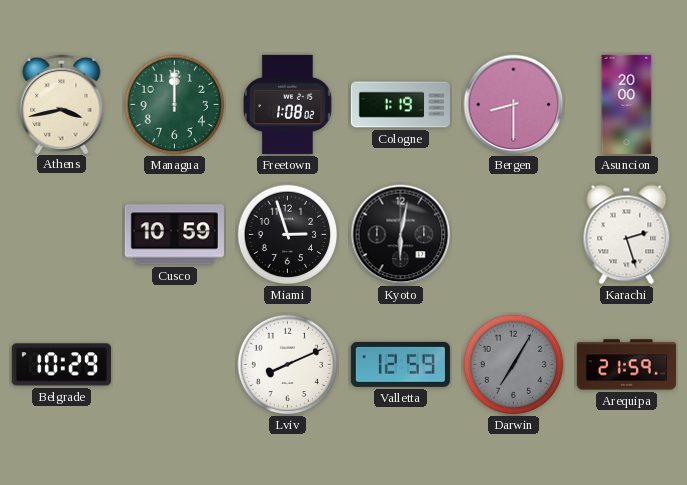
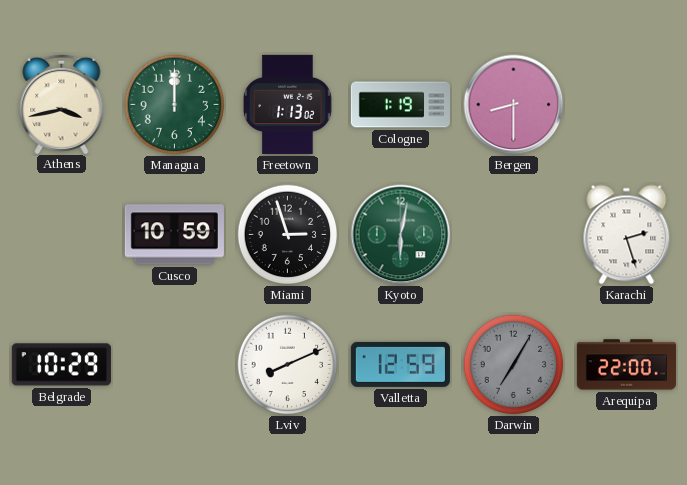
Freetown: 1:08 -> 1:13
Asuncion: 20:00 -> none
Kyoto dial: black -> green
Arequipa: 21:59 -> 22:00
